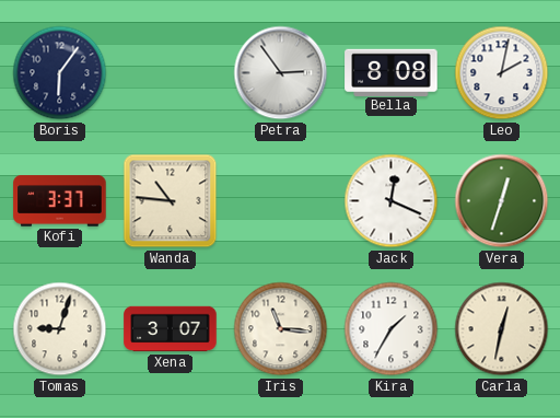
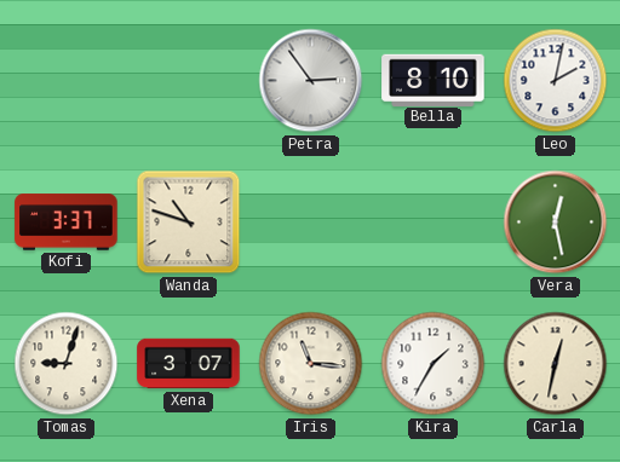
Boris: 6:06 -> none
Bella: 8:08 -> 8:10
Wanda: 10:46 -> 10:48
Jack: 12:19 -> none
Vera: 12:33 -> 12:28
